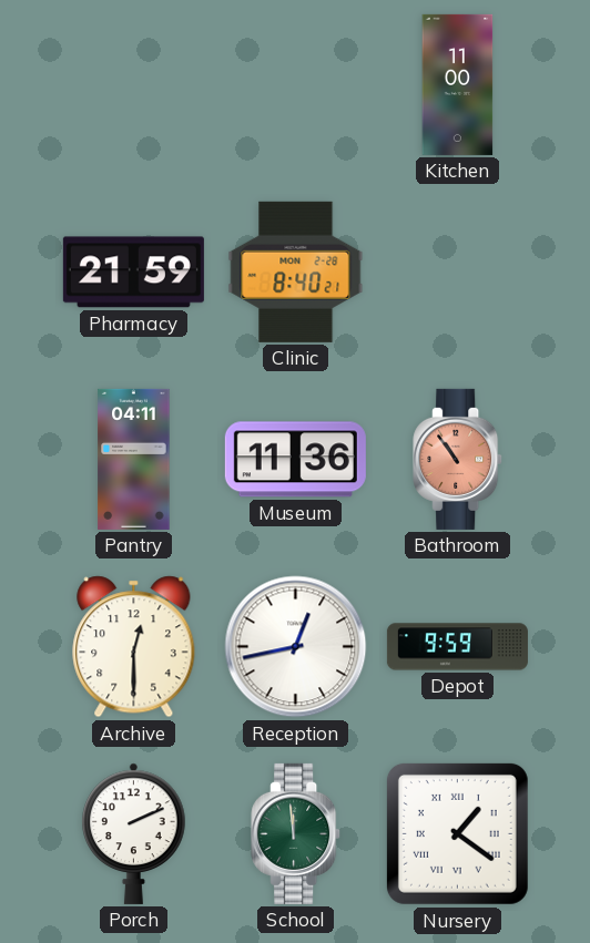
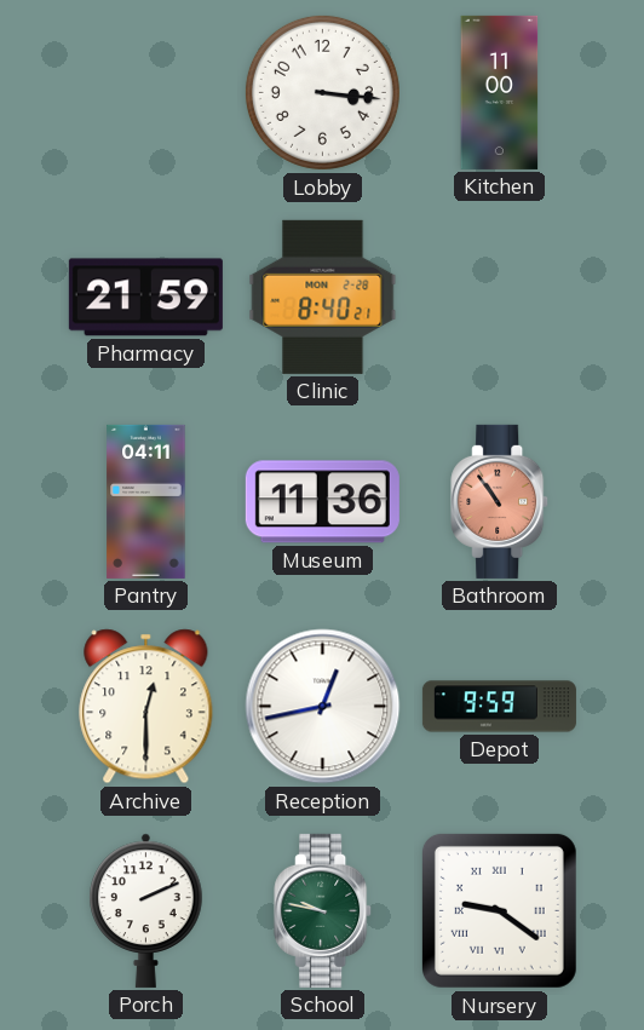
Lobby: none -> 3:16
School: 11:59 -> 9:47
Nursery: 1:21 -> 9:21
